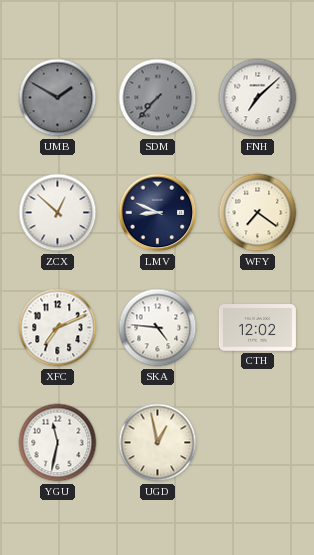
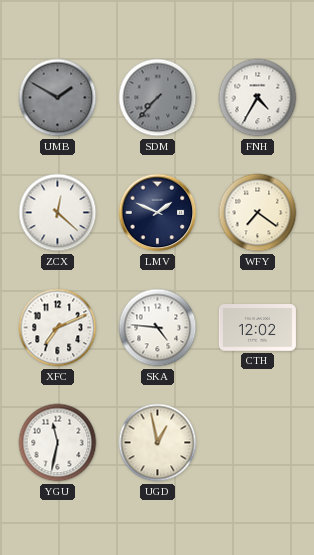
FNH: 7:08 -> 4:35
ZCX: 12:52 -> 12:22
LMV: 8:49 -> 1:49
